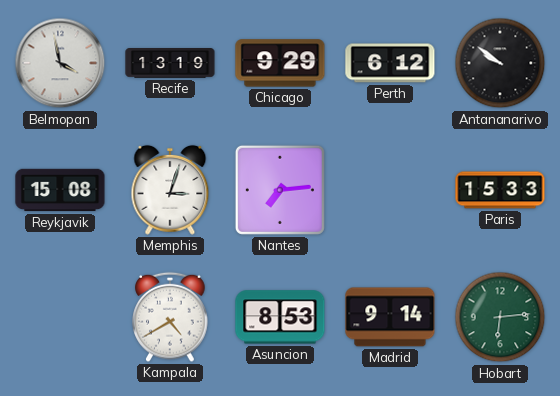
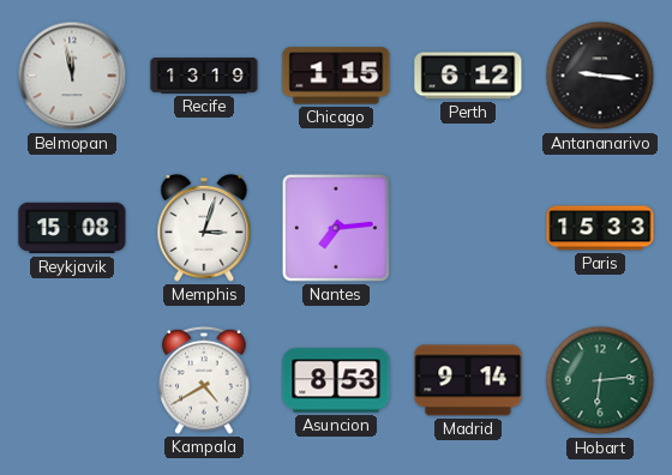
Belmopan: 3:58 -> 11:58
Chicago: 9:29 -> 1:15
Antananarivo: 9:51 -> 9:16
